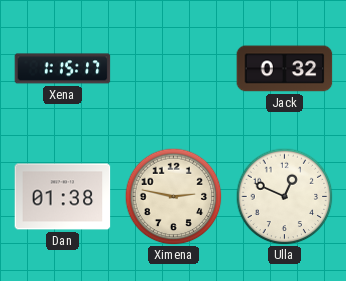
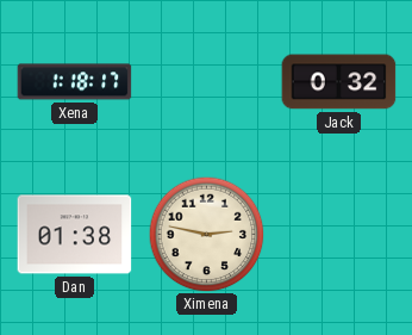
Xena: 1:15 -> 1:18
Ulla: 12:49 -> none
